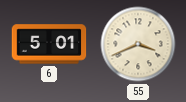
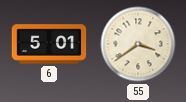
55: 3:41 -> 3:39
